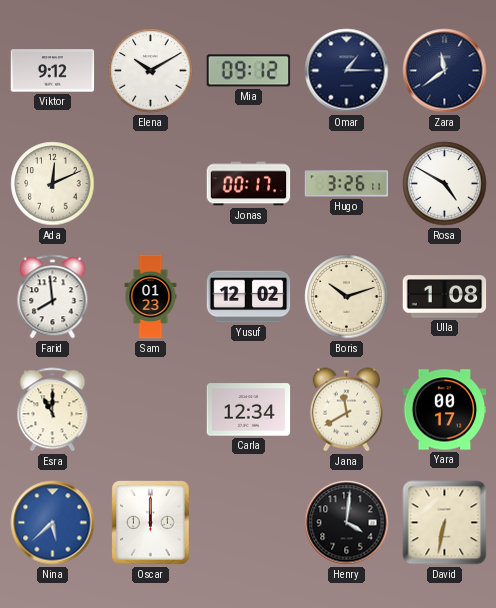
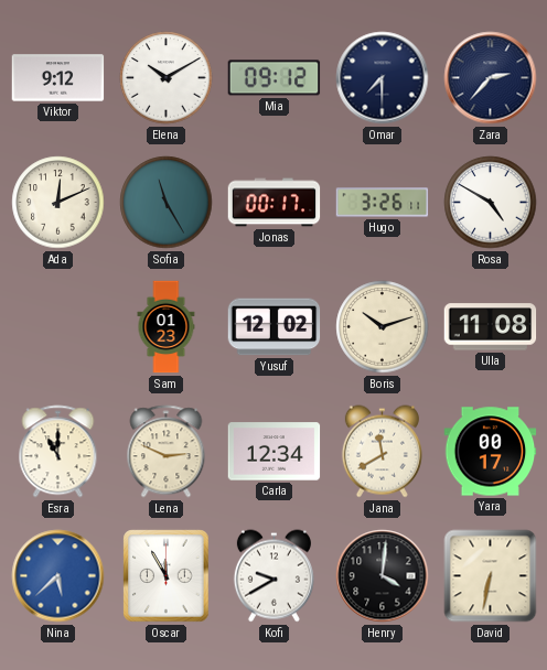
Omar: 1:15 -> 7:30
Zara: 11:39 -> 2:37
Sofia: none -> 11:25
Farid: 7:59 -> none
Ulla: 1:08 -> 11:08
Lena: none -> 2:49
Oscar: 12:00 -> 11:55
Kofi: none -> 9:40
